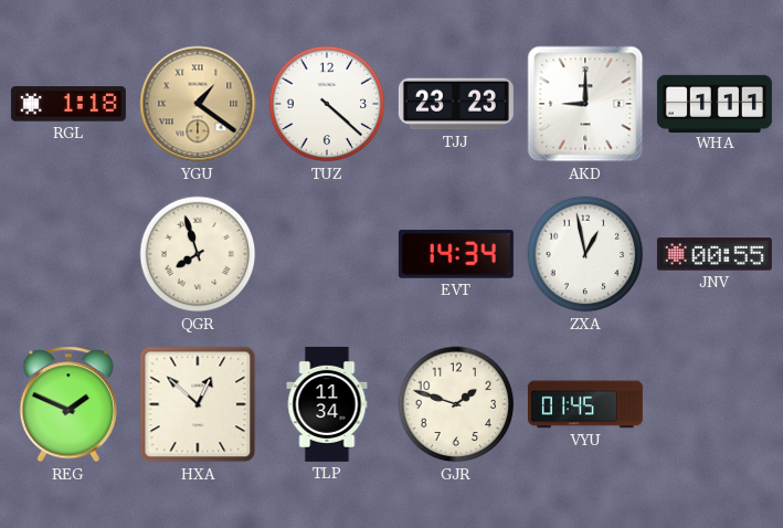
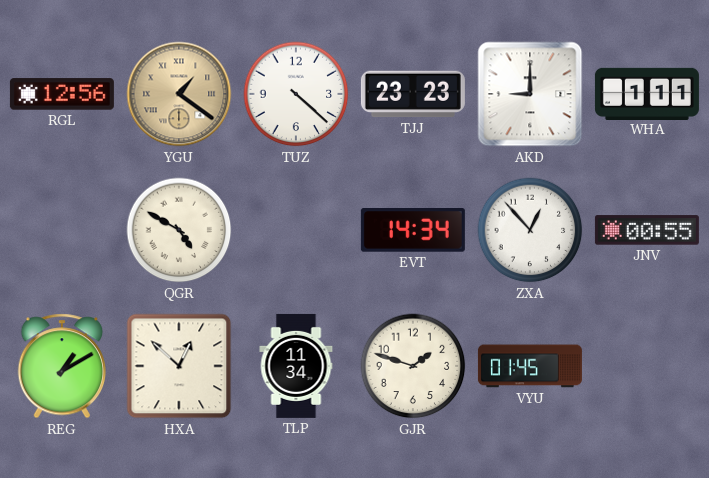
RGL: 1:18 -> 12:56
QGR: 7:57 -> 4:50
ZXA: 12:58 -> 12:53
REG: 1:49 -> 1:10
